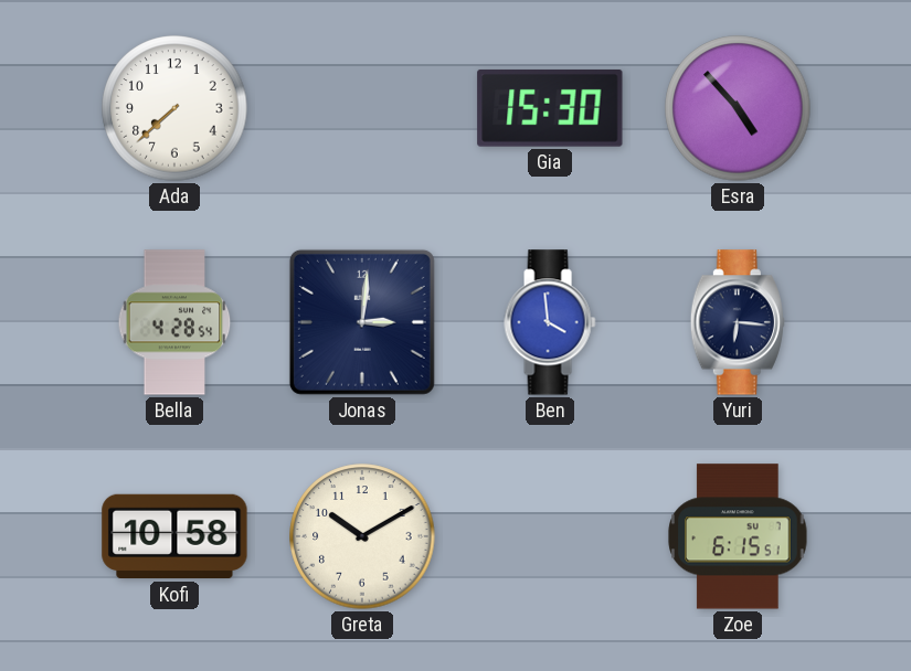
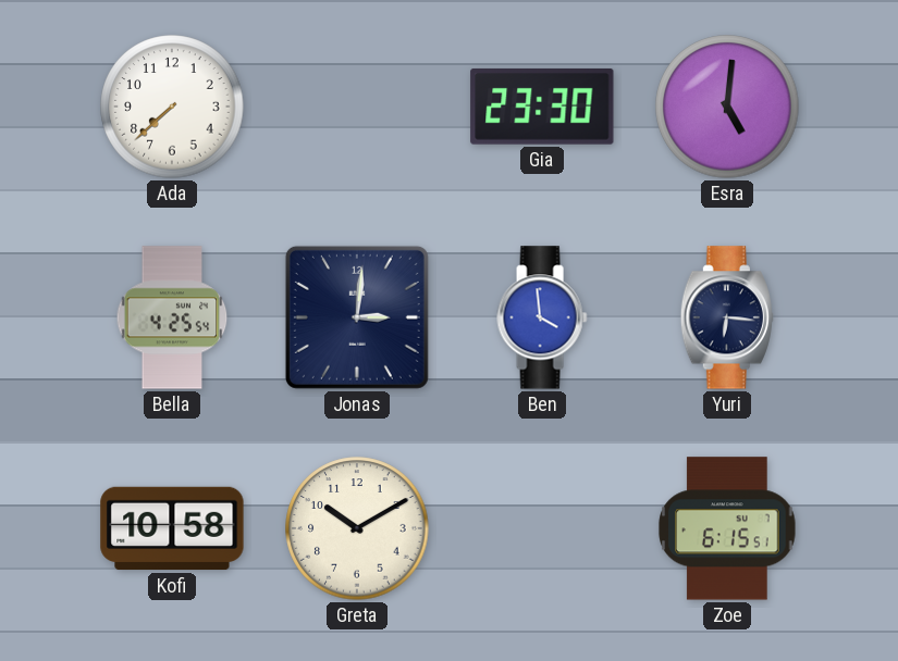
Gia: 15:30 -> 23:30
Esra: 4:53 -> 5:01
Bella: 4:28 -> 4:25
